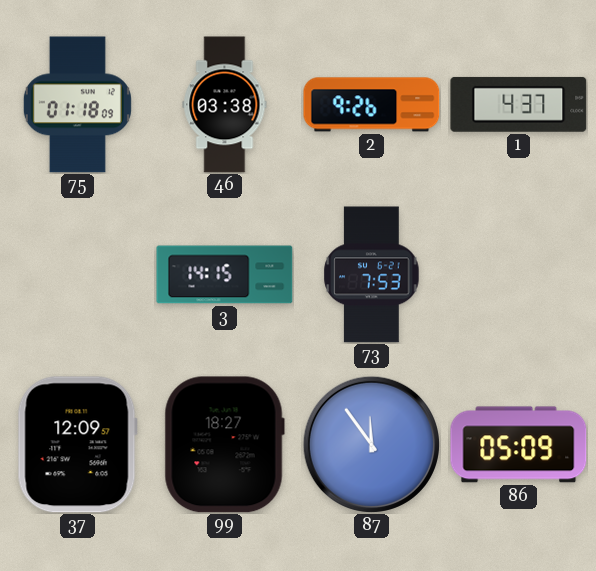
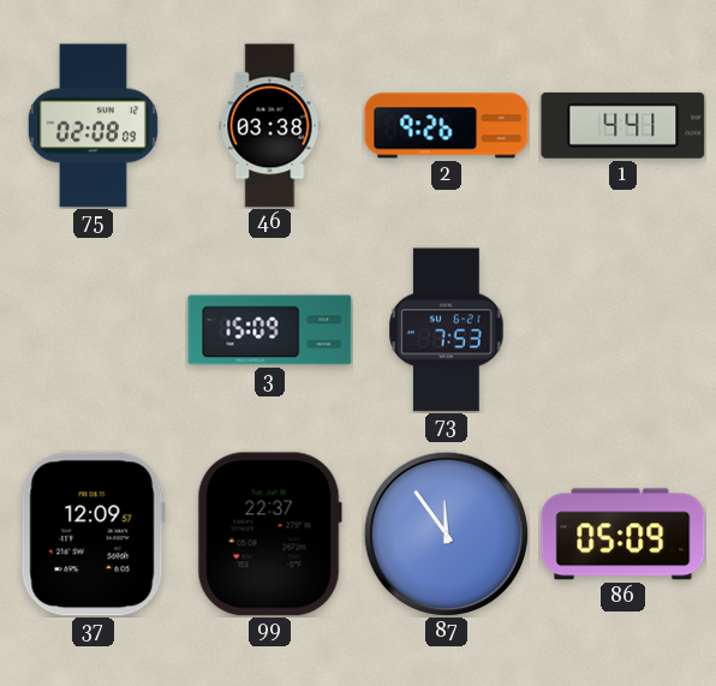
75: 01:18 -> 02:08
1: 4:37 -> 4:41
3: 14:15 -> 15:09
99: 18:27 -> 22:37
